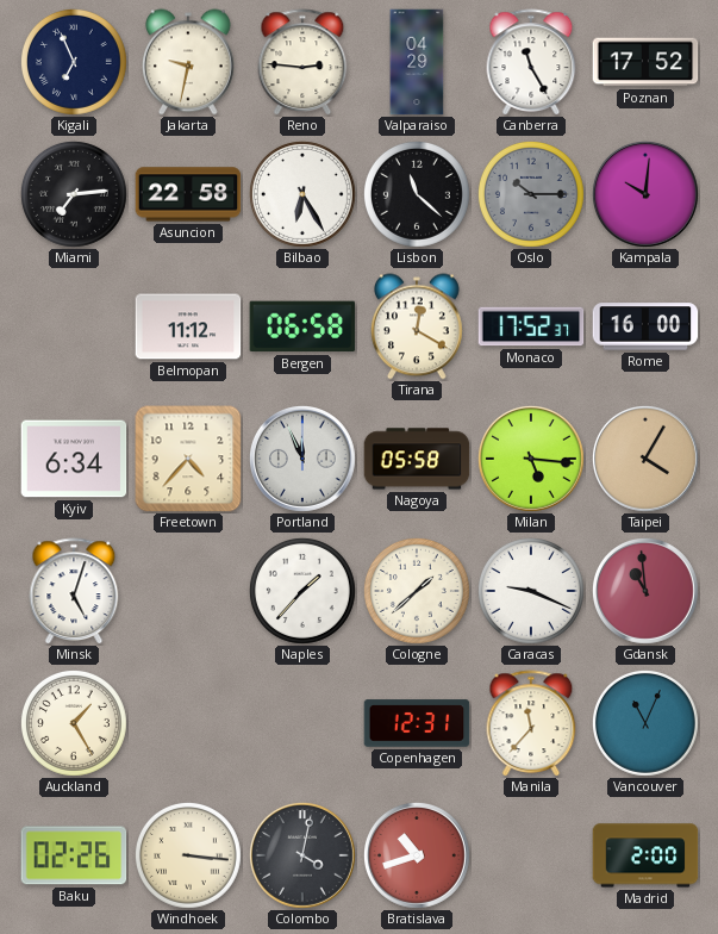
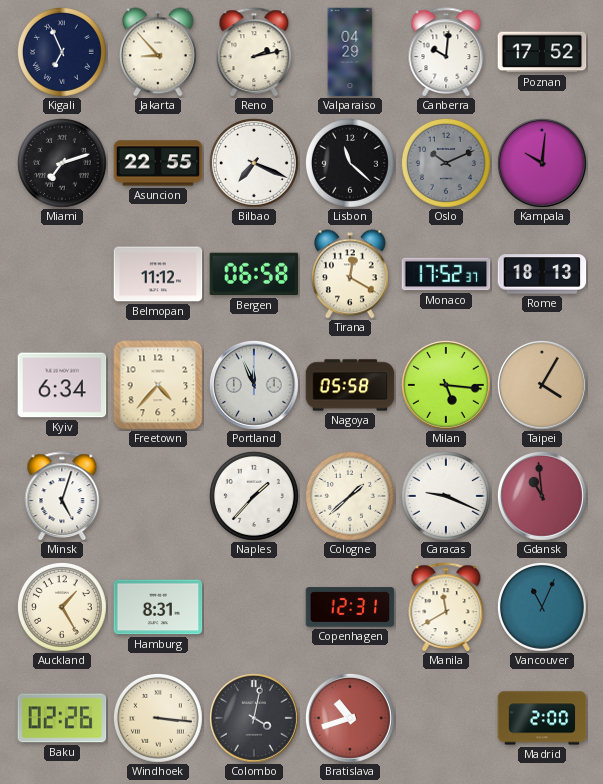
Jakarta: 9:32 -> 8:53
Reno: 2:46 -> 2:13
Canberra: 11:25 -> 10:01
Miami: 7:14 -> 7:12
Asuncion: 22:58 -> 22:55
Bilbao: 6:25 -> 7:19
Oslo: 10:15 -> 10:11
Rome: 16:00 -> 18:13
Hamburg: none -> 8:31
Manila: 11:37 -> 11:40
